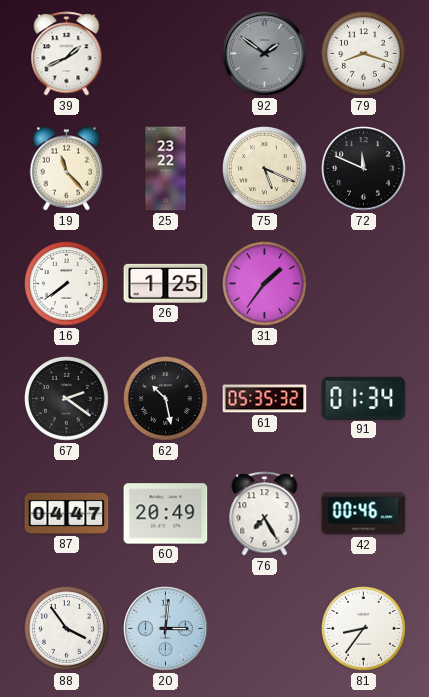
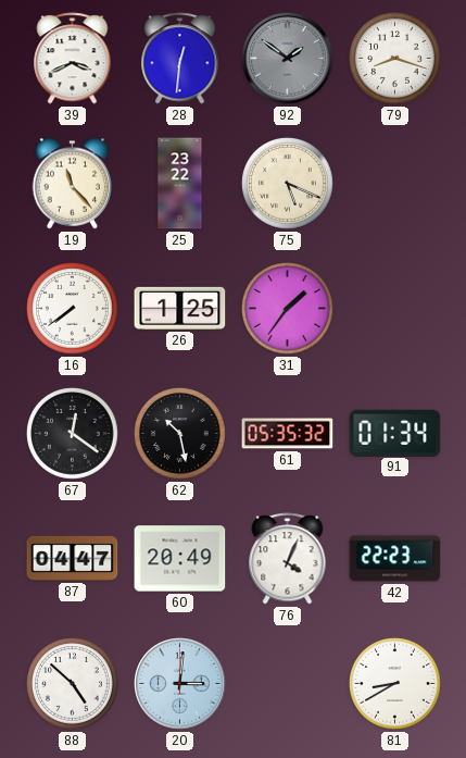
39: 1:41 -> 3:41
28: none -> 12:31
72: 11:49 -> none
67: 2:21 -> 12:21
76: 7:25 -> 4:04
42: 00:46 -> 22:23
88: 3:54 -> 4:52
81: 8:36 -> 8:40
